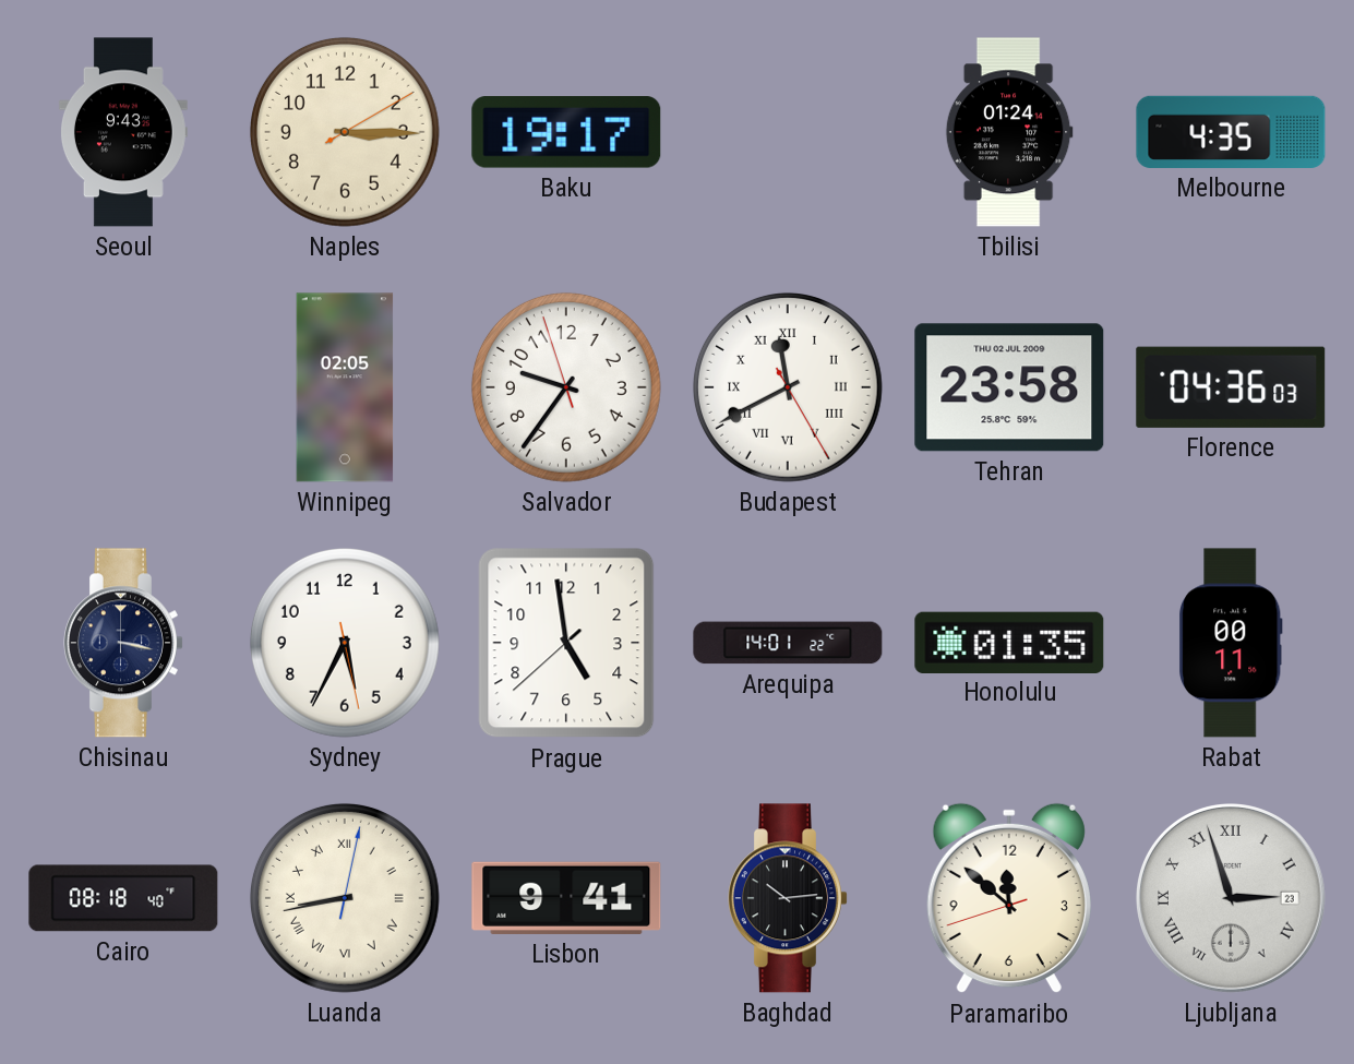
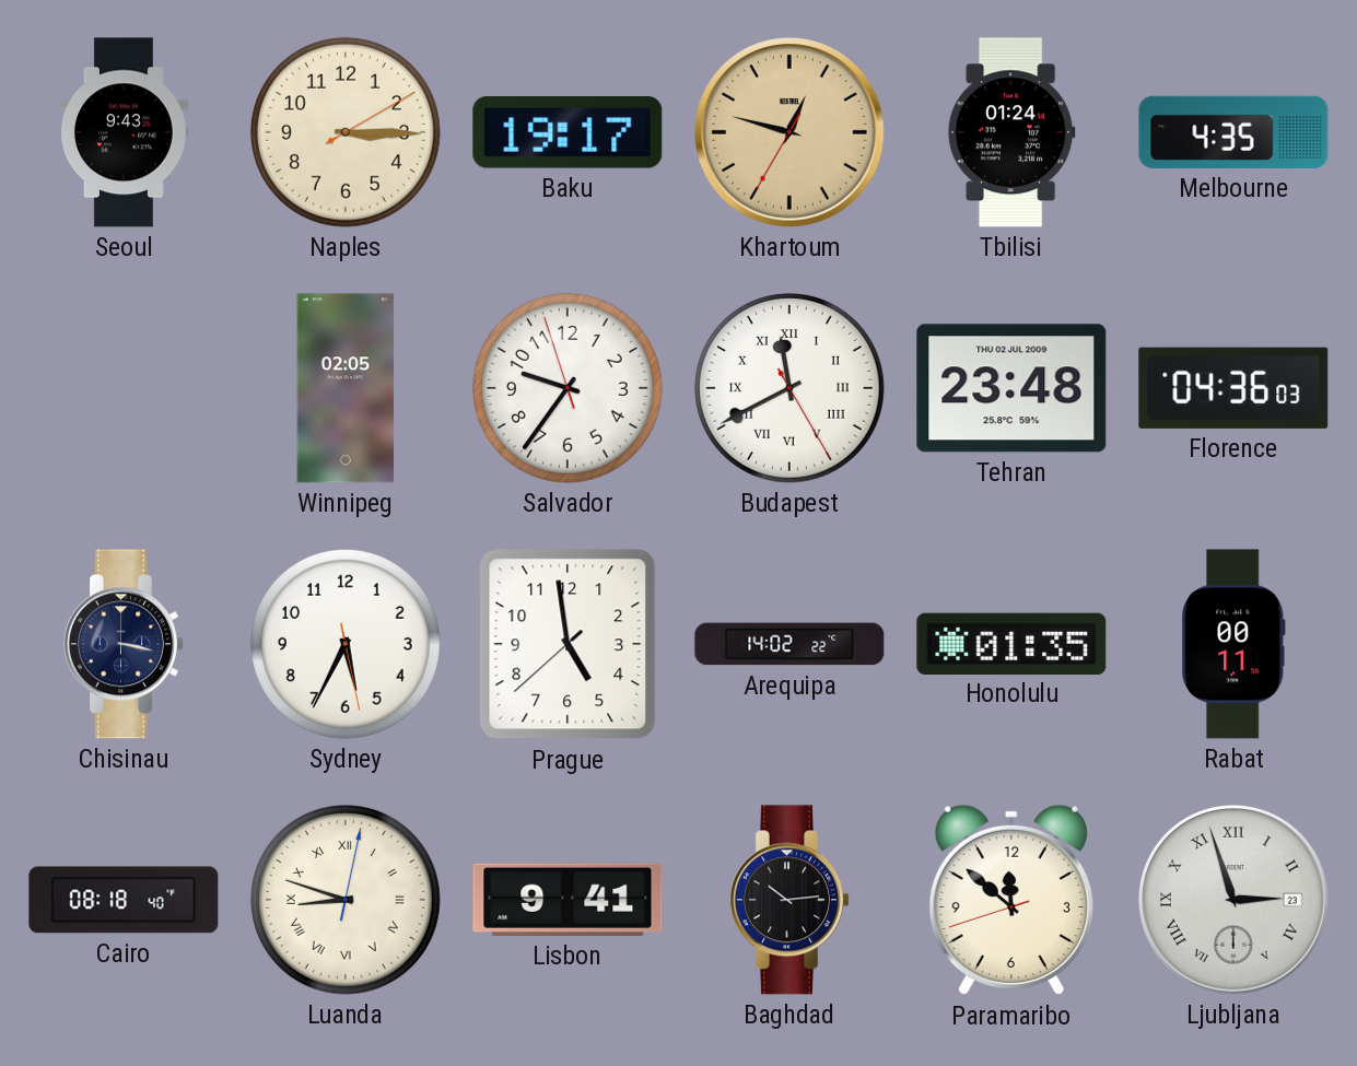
Khartoum: none -> 12:47
Tehran: 23:58 -> 23:48
Arequipa: 14:01 -> 14:02
Luanda: 8:43 -> 8:48
